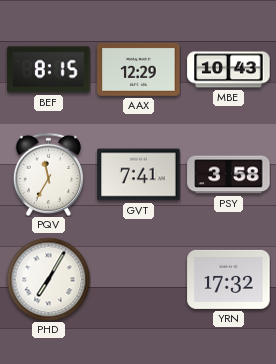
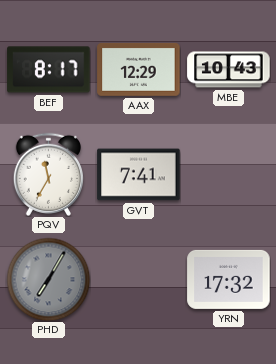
BEF: 8:15 -> 8:17
PSY: 3:58 -> none
PHD dial: white -> grey
